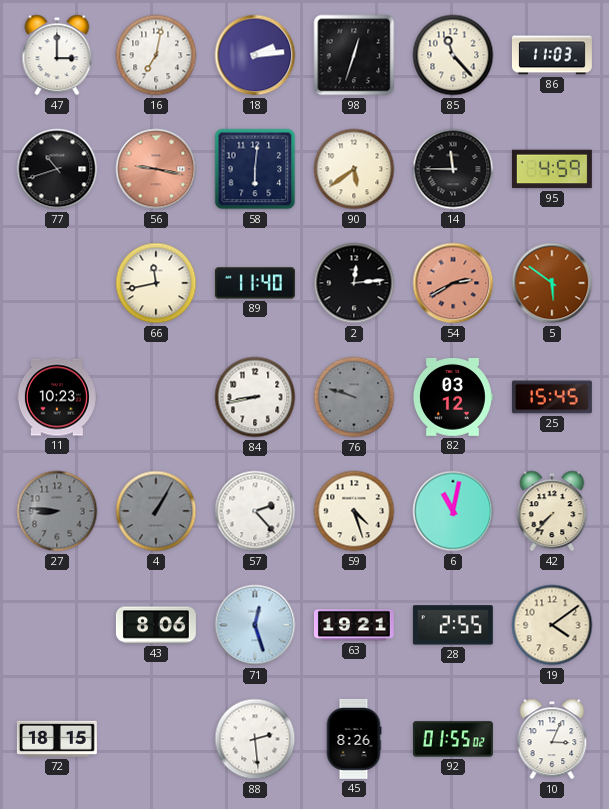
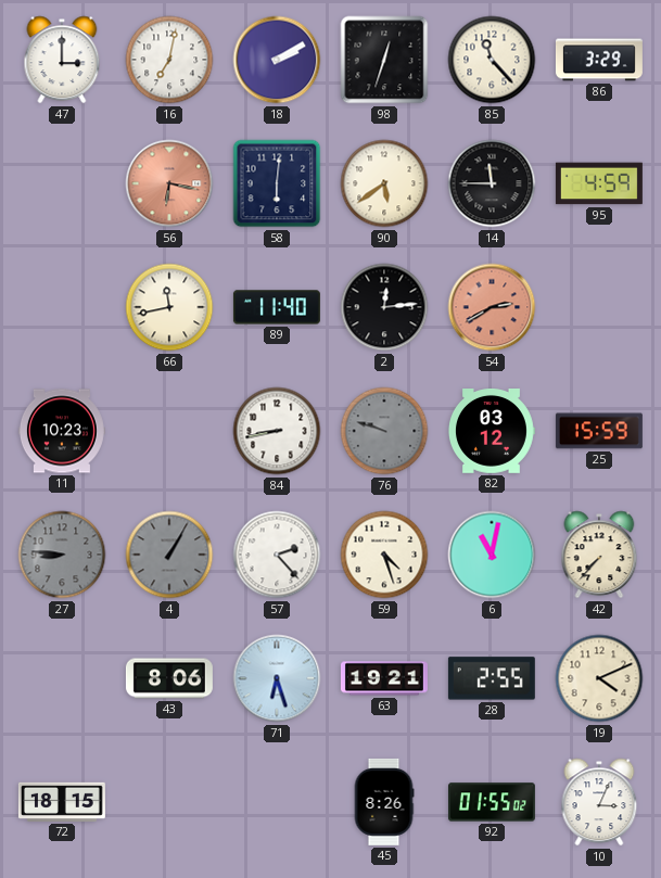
18: 2:14 -> 2:10
86: 11:03 -> 3:29
77: 10:42 -> none
56: 9:17 -> 6:17
5: 5:51 -> none
25: 15:45 -> 15:59
71: 12:27 -> 6:27
19: 4:09 -> 4:11
88: 2:29 -> none
